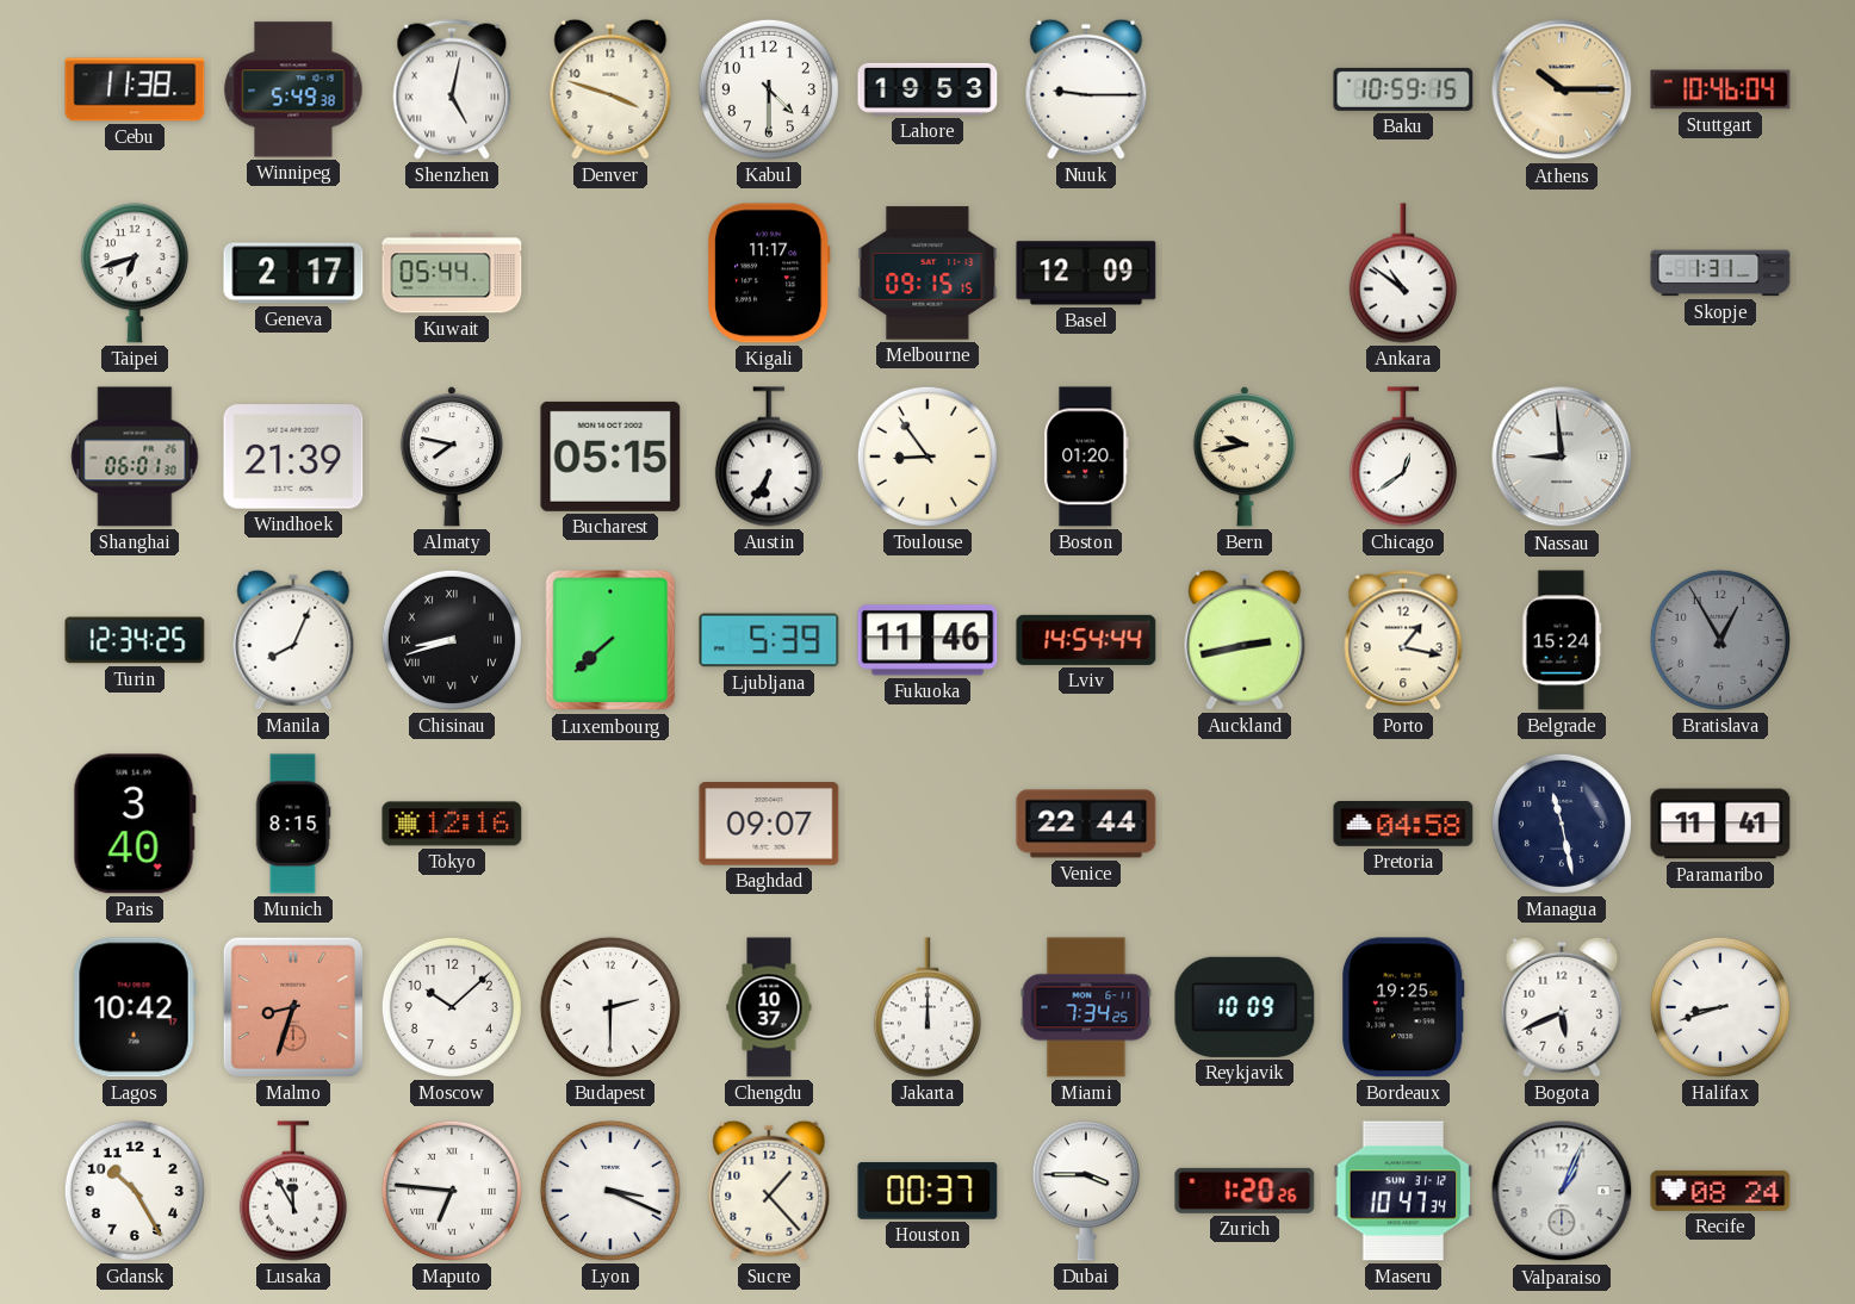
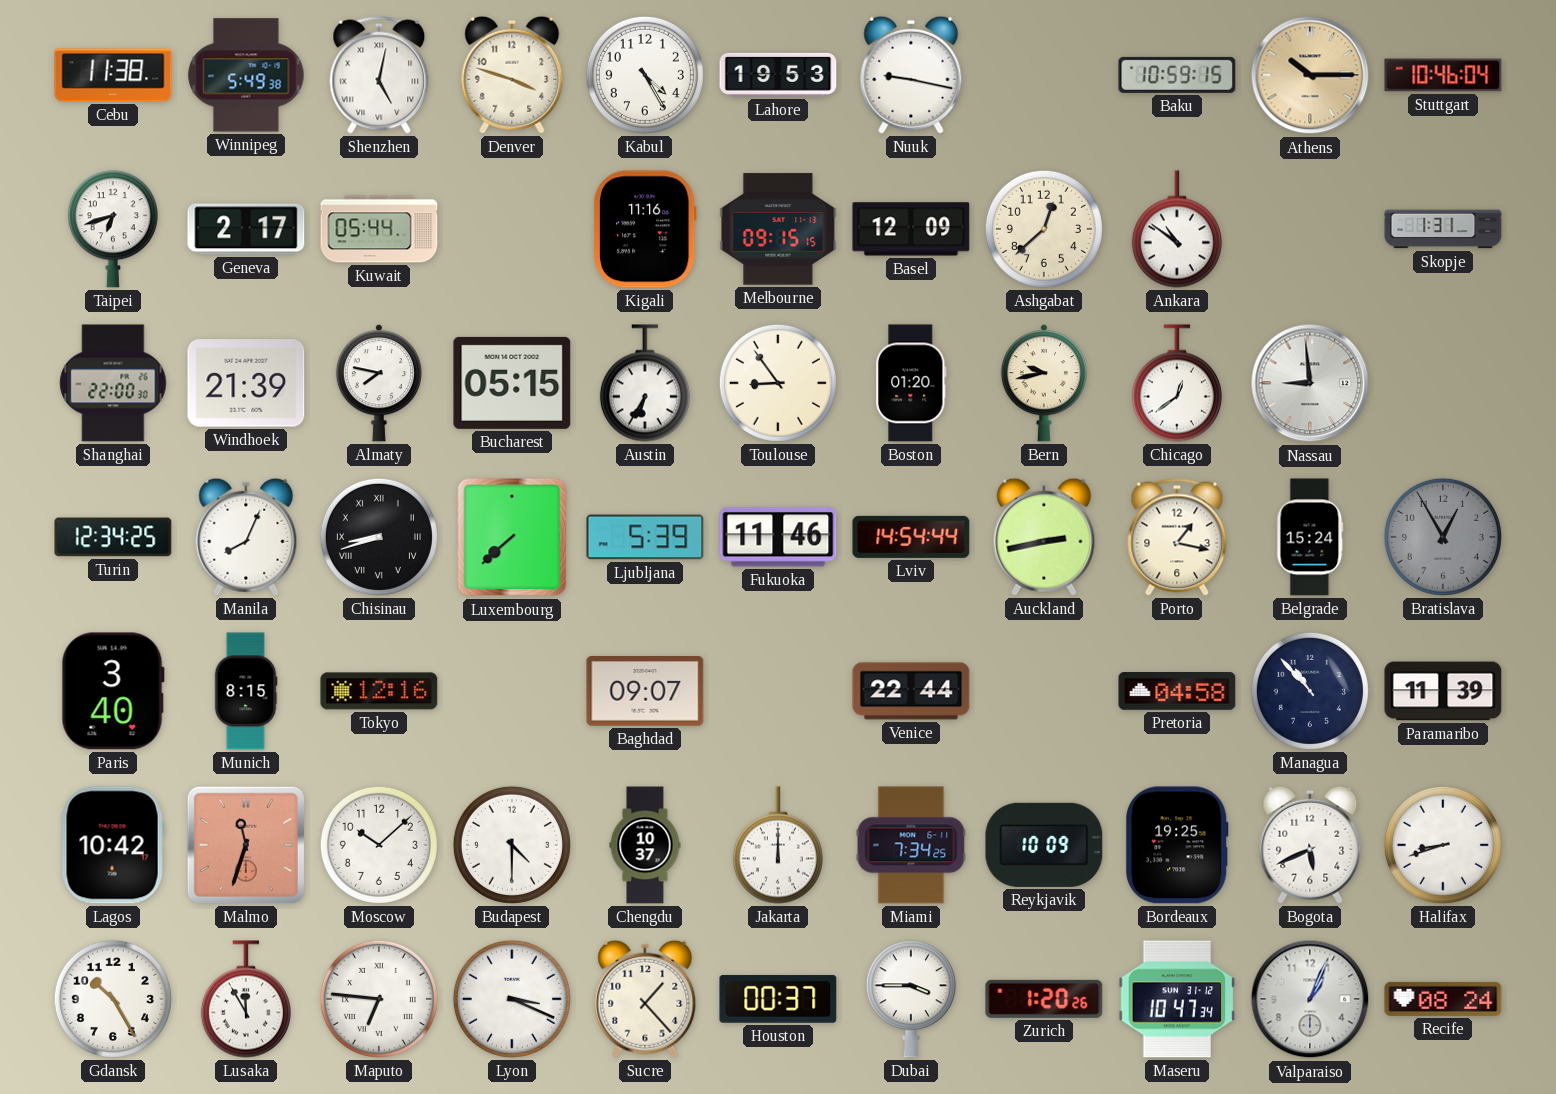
Kabul: 4:30 -> 4:25
Nuuk: 9:15 -> 9:17
Kigali: 11:17 -> 11:16
Ashgabat: none -> 12:38
Shanghai: 06:01 -> 22:00
Managua: 11:28 -> 10:53
Paramaribo: 11:41 -> 11:39
Malmo: 8:33 -> 11:33
Budapest: 2:30 -> 4:30
